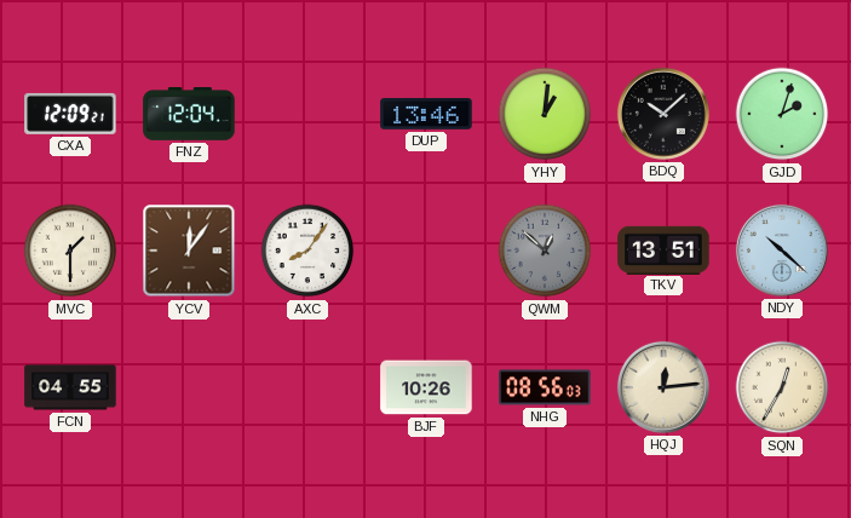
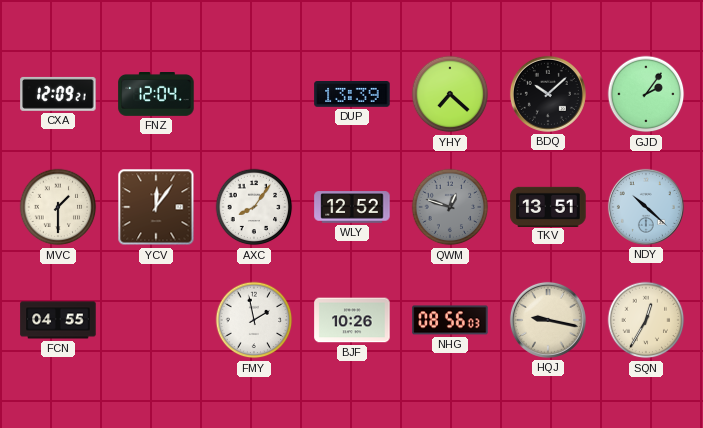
DUP: 13:46 -> 13:39
YHY: 1:01 -> 7:22
GJD: 2:03 -> 2:06
WLY: none -> 12:52
QWM: 12:52 -> 12:48
FMY: none -> 1:58
HQJ: 12:14 -> 9:17
